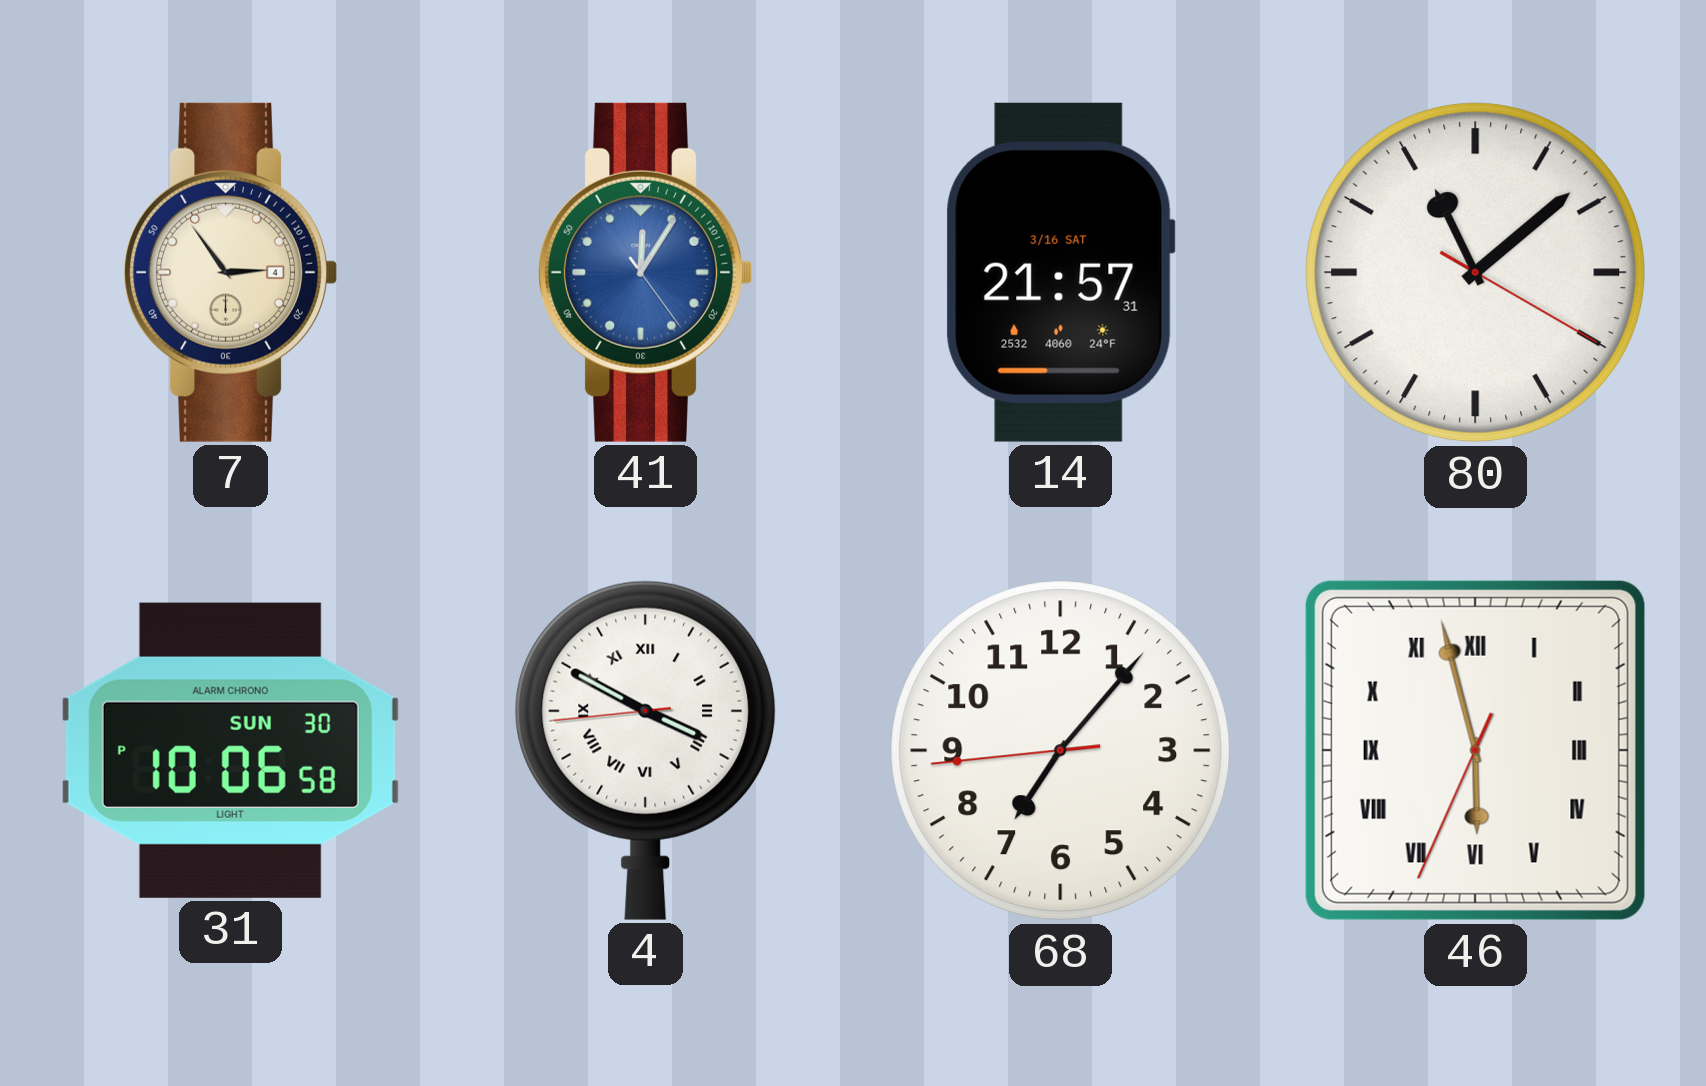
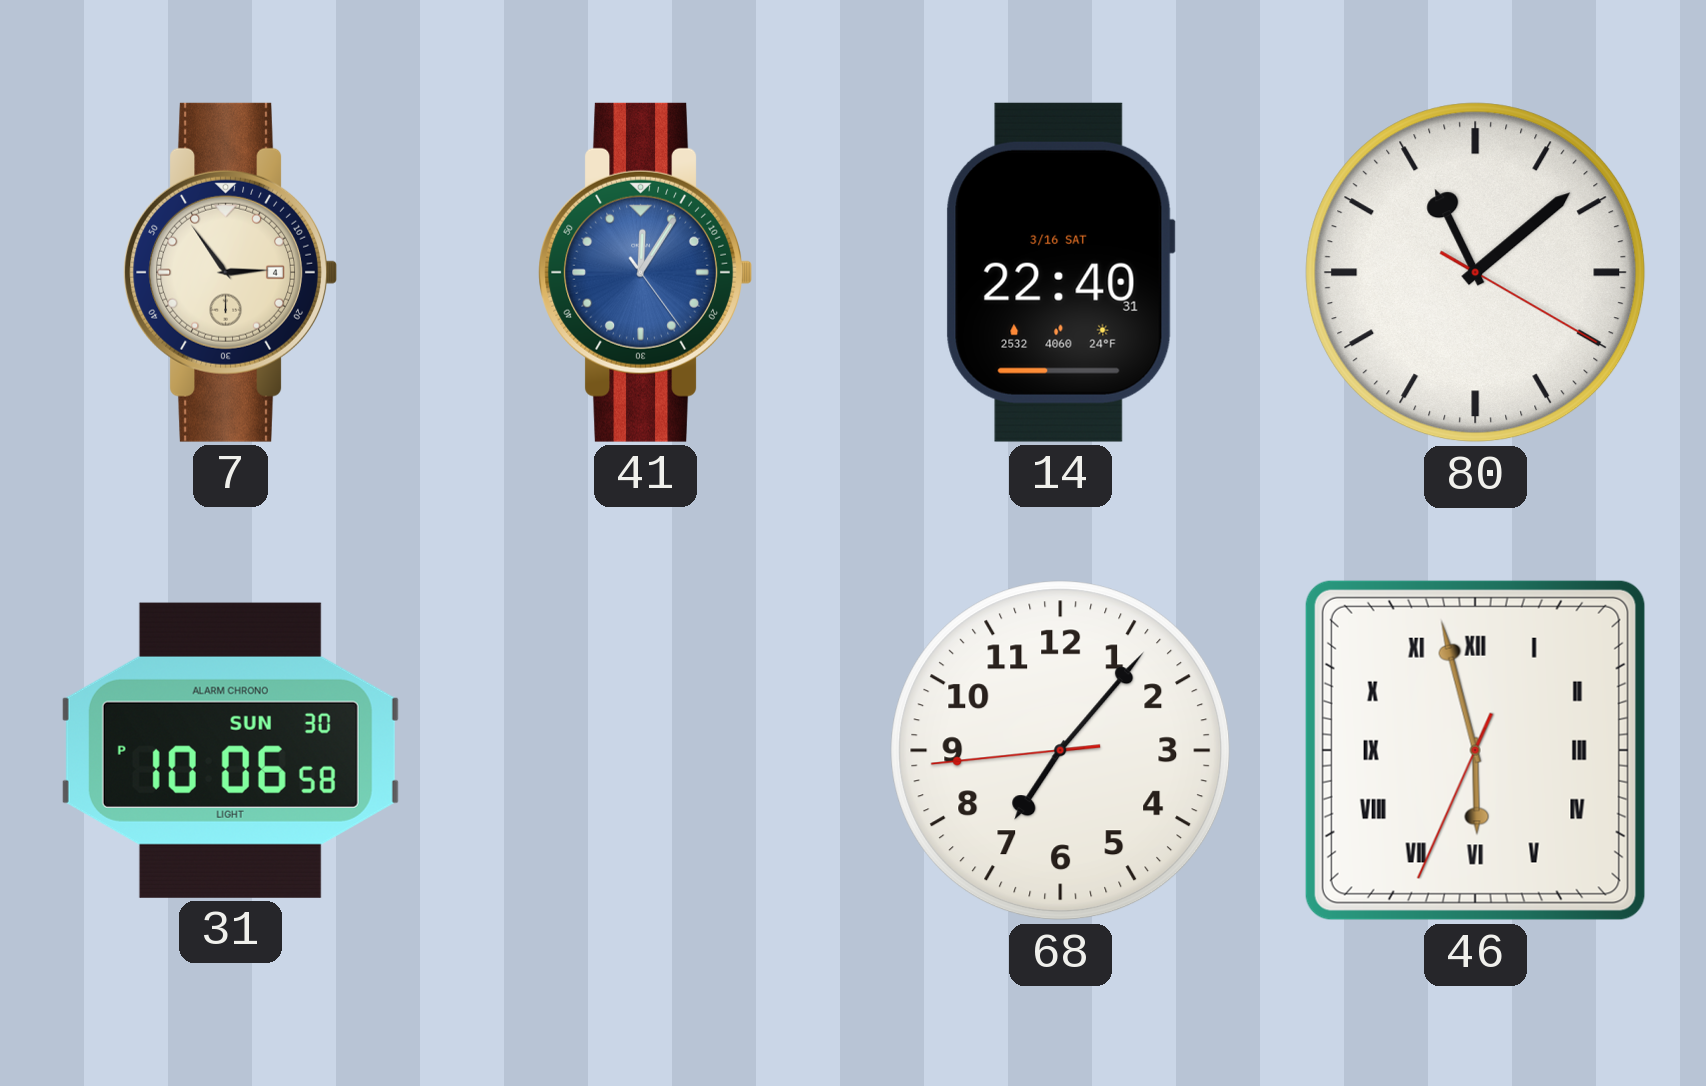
14: 21:57 -> 22:40
4: 3:49 -> none
